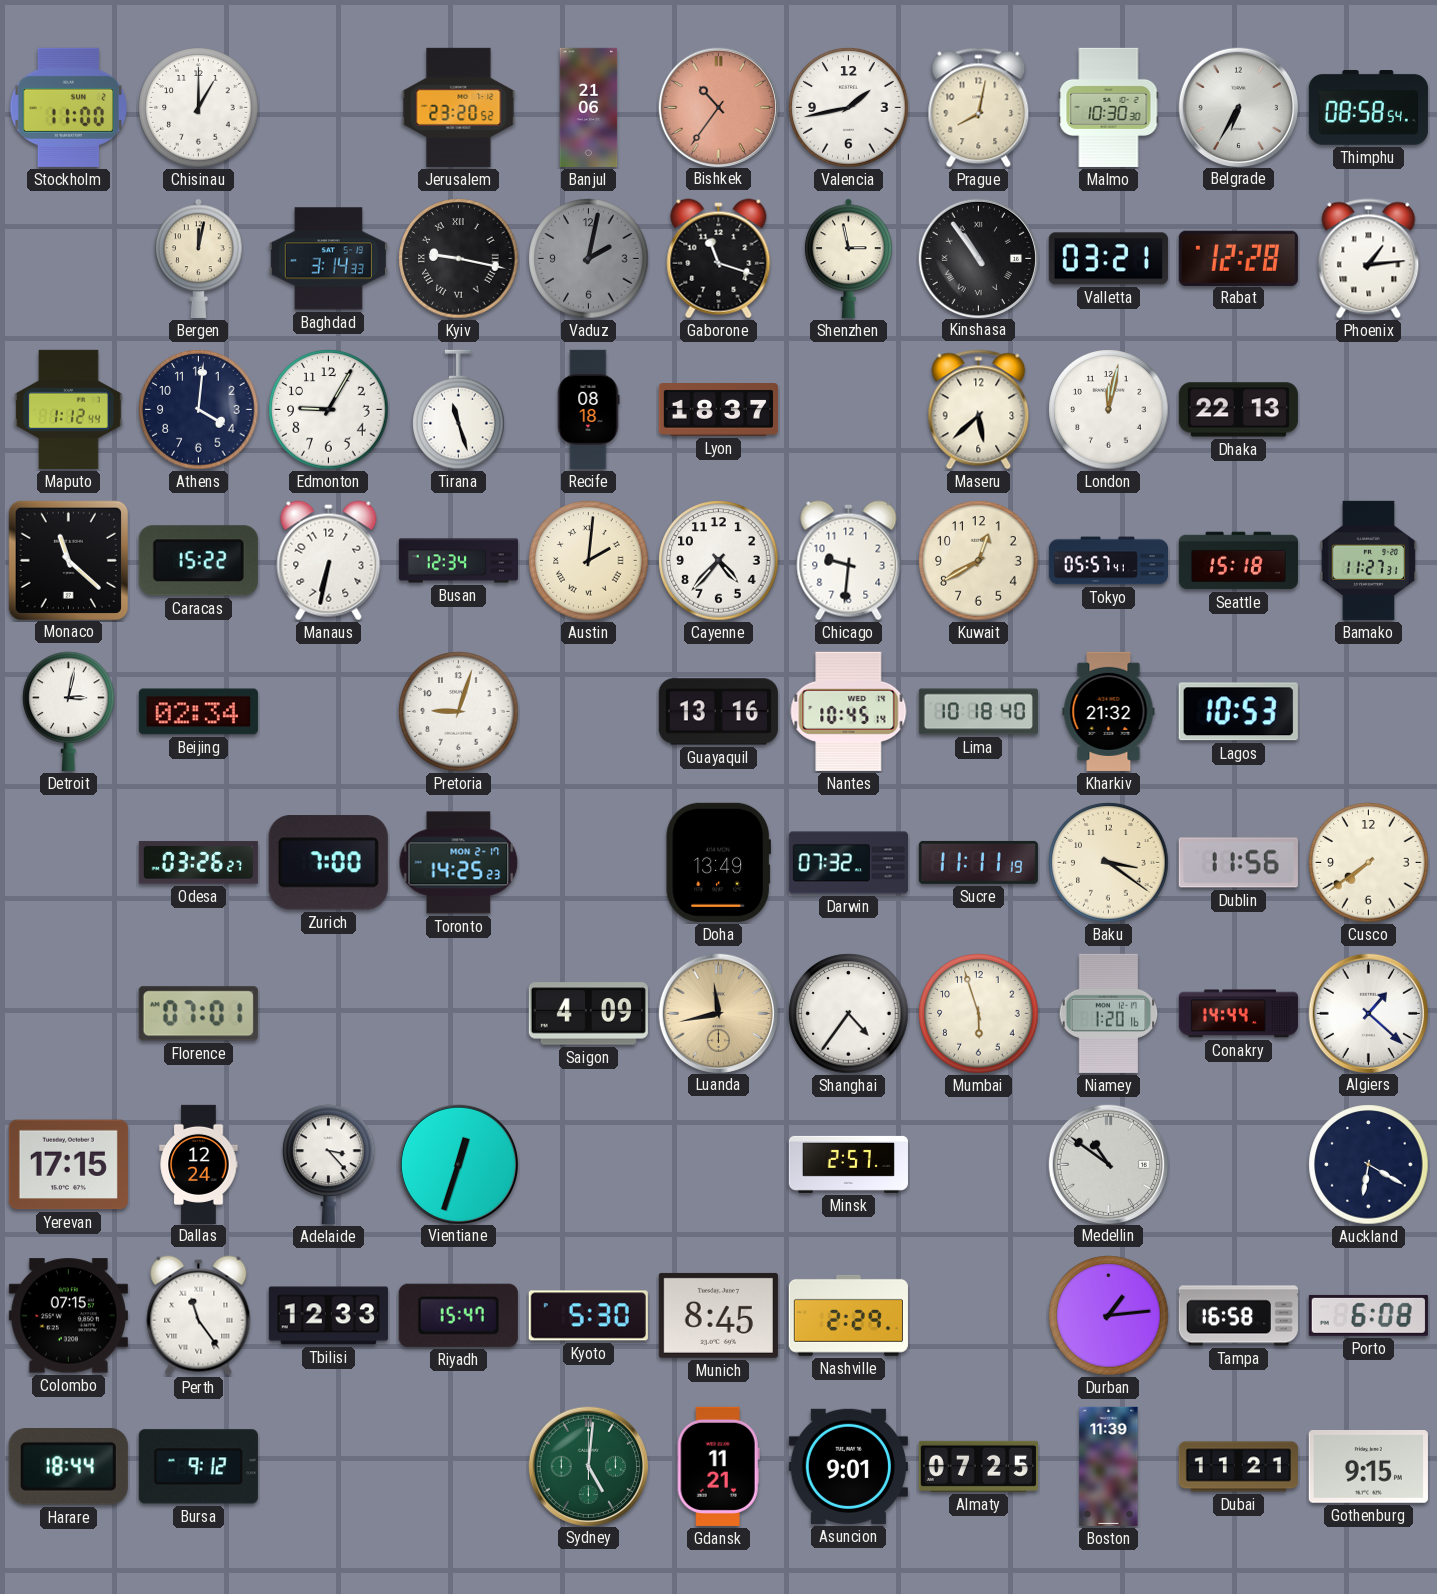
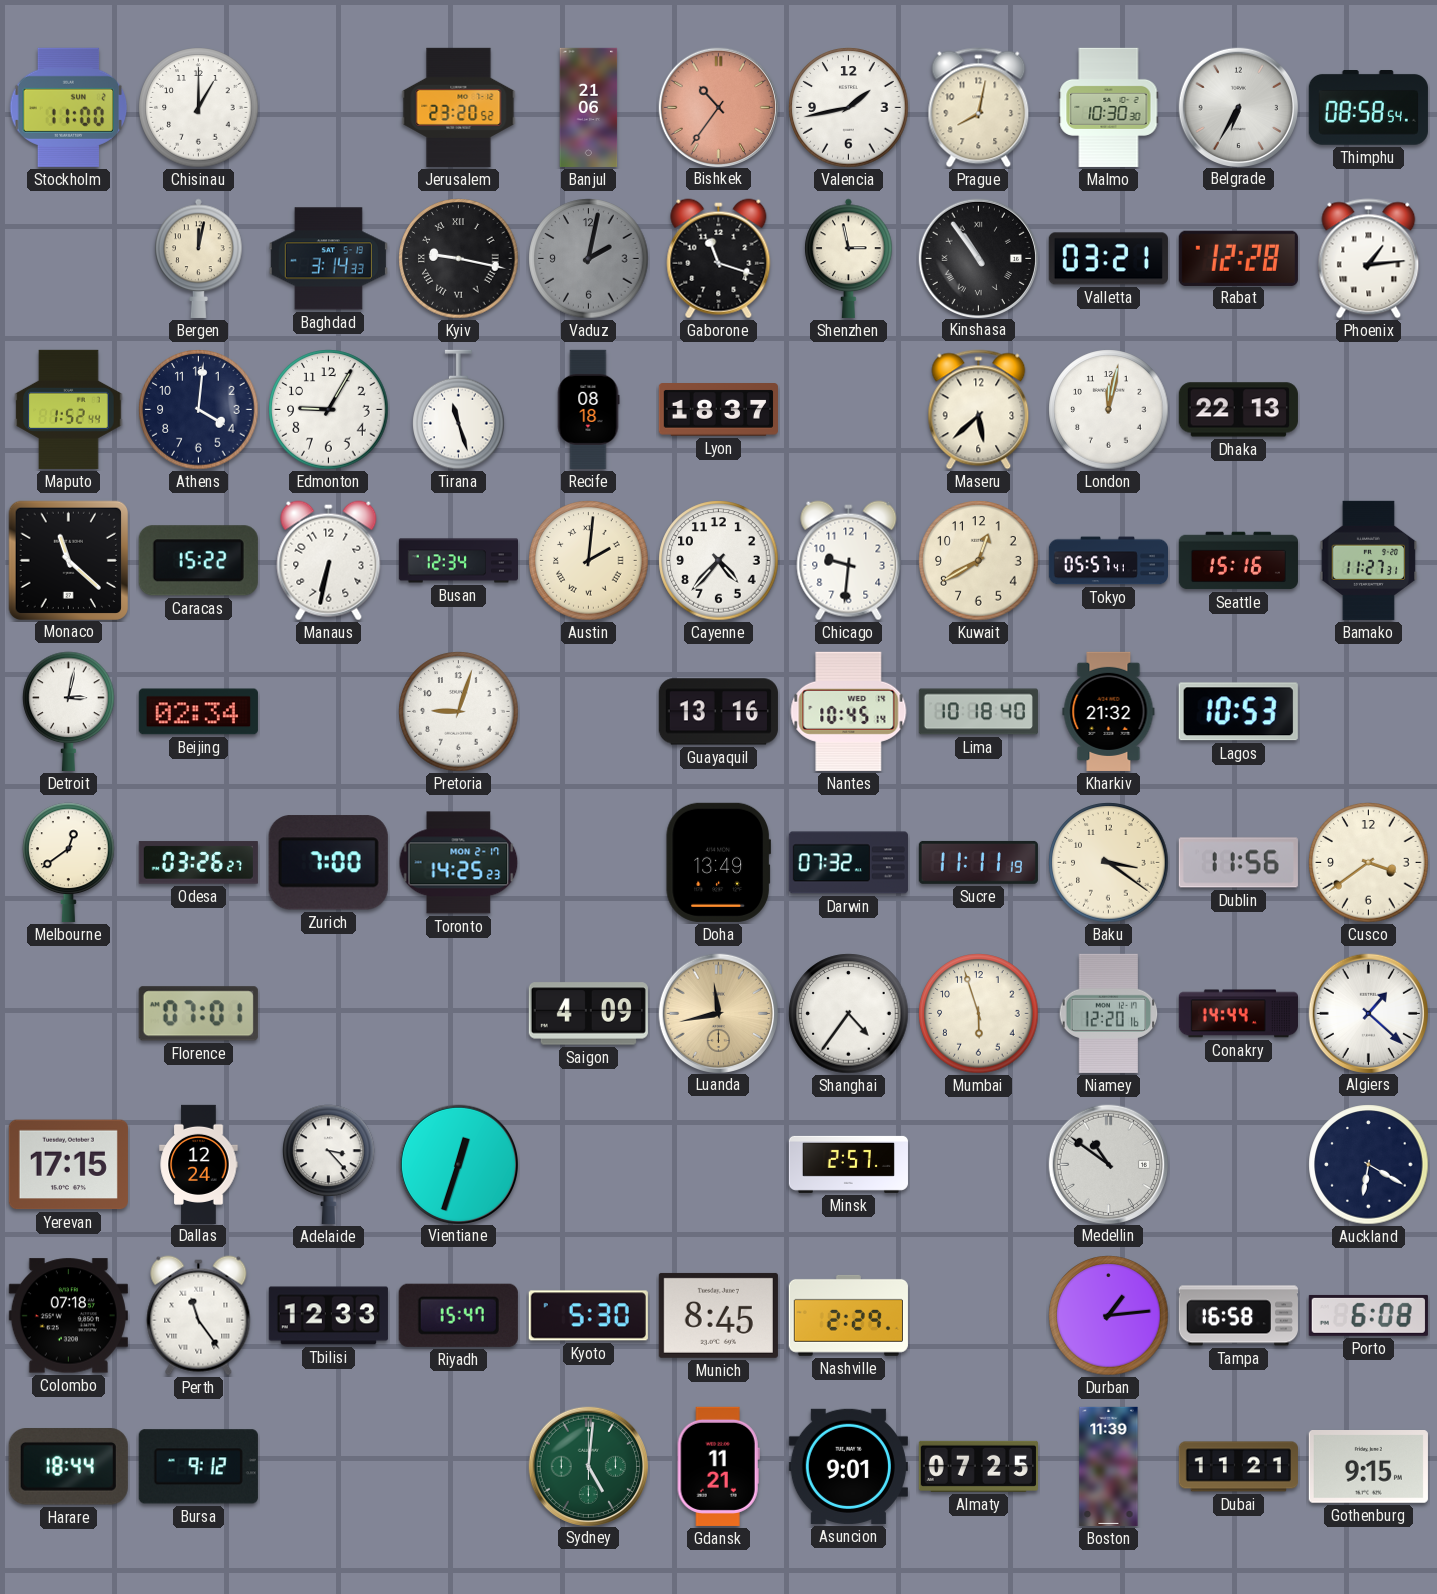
Maputo: 1:12 -> 1:52
Seattle: 15:18 -> 15:16
Melbourne: none -> 12:39
Cusco: 7:39 -> 3:39
Niamey: 1:20 -> 12:20
Colombo: 07:15 -> 07:18
